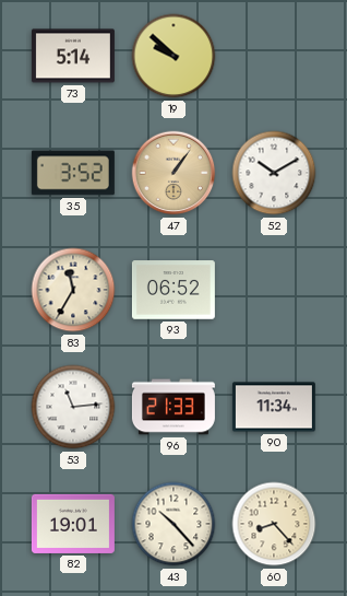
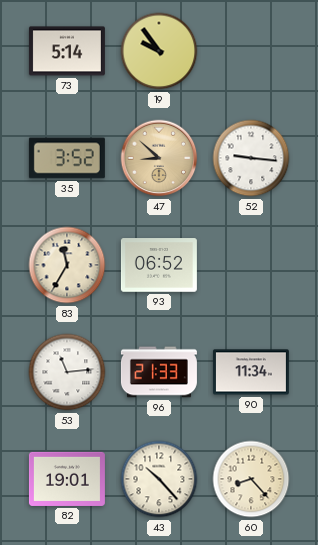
19: 9:52 -> 9:54
47: 1:06 -> 8:52
52: 10:10 -> 9:16
